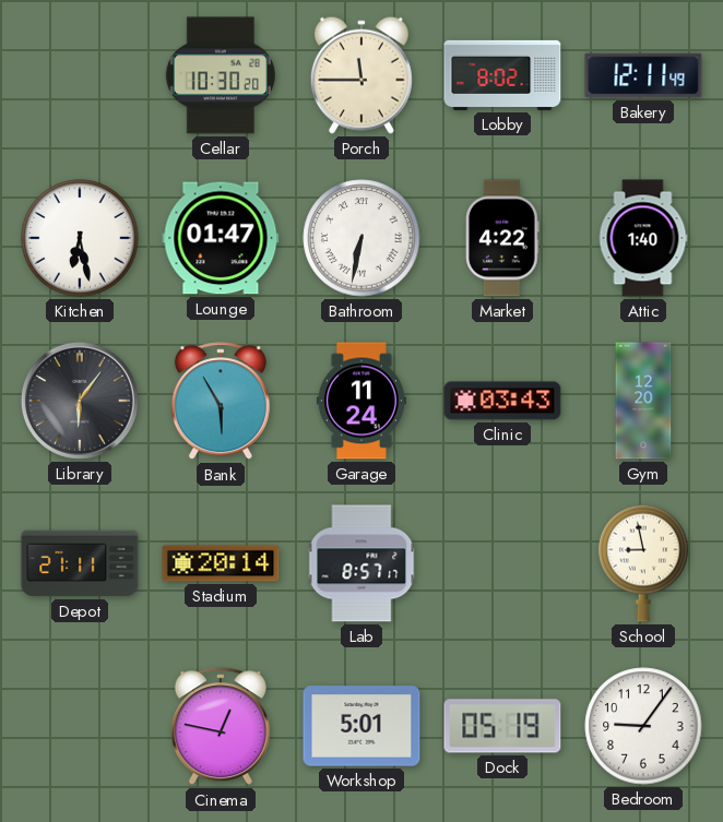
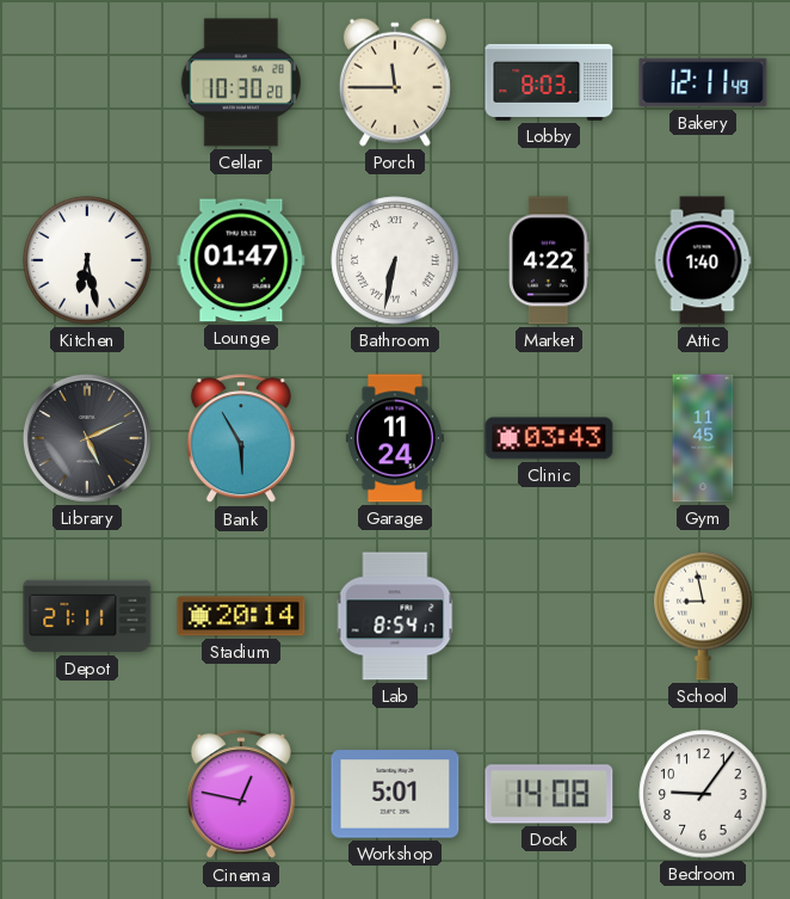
Lobby: 8:02 -> 8:03
Library: 6:06 -> 5:11
Gym: 12:20 -> 11:45
Lab: 8:57 -> 8:54
Dock: 05:19 -> 14:08
